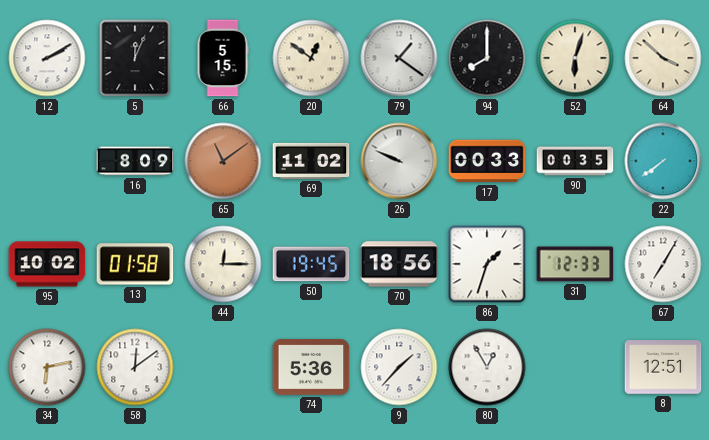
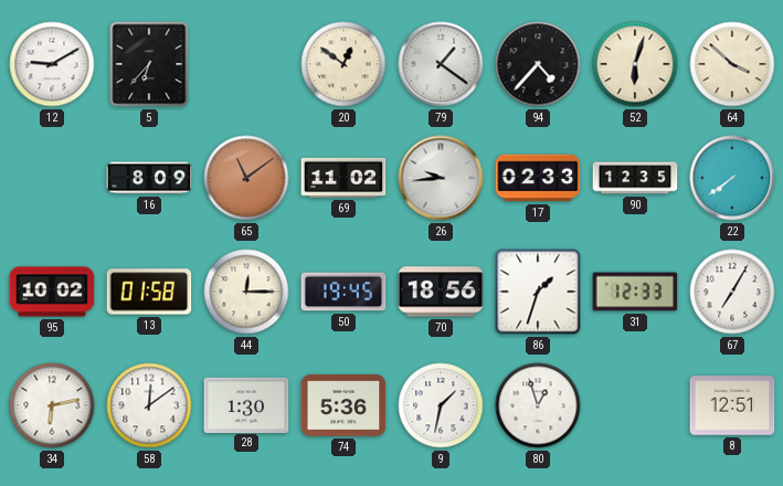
12: 2:10 -> 9:10
5: 12:04 -> 6:37
66: 5:15 -> none
94: 8:00 -> 4:37
26: 9:49 -> 9:44
17: 00:33 -> 02:33
90: 00:35 -> 12:35
28: none -> 1:30
9: 1:37 -> 1:32
80: 12:55 -> 12:57
